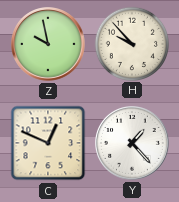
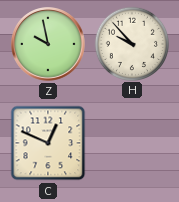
Y: 1:23 -> none
